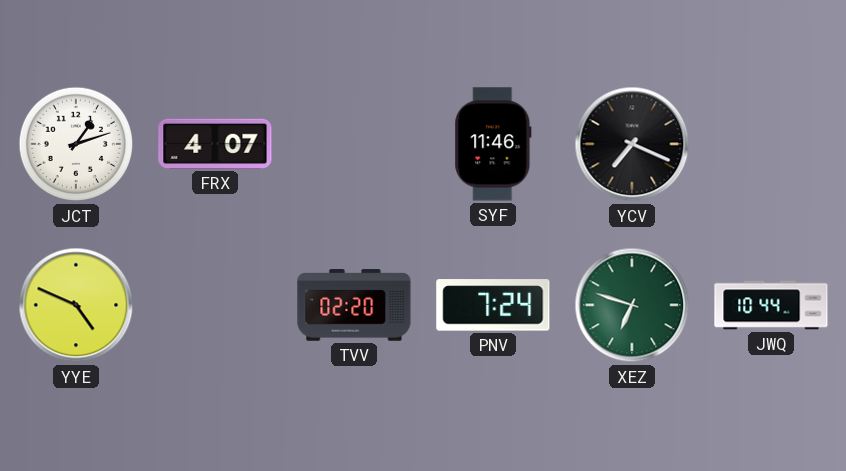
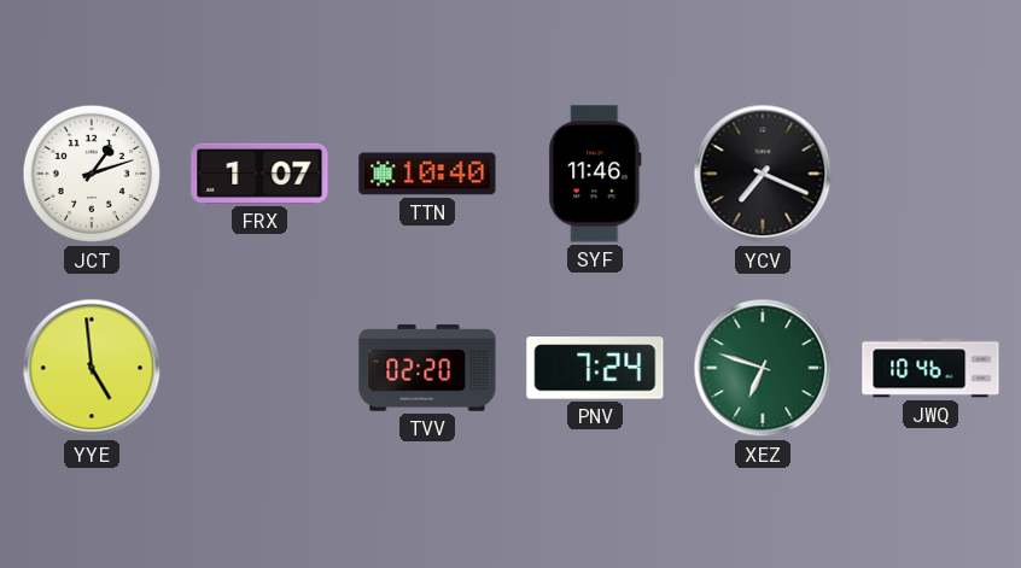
FRX: 4:07 -> 1:07
TTN: none -> 10:40
YYE: 4:49 -> 4:59
JWQ: 10:44 -> 10:46
